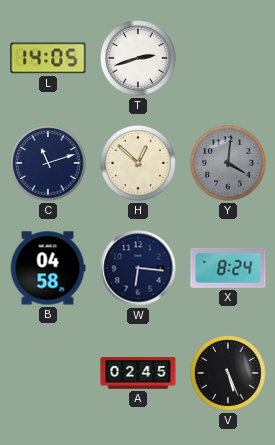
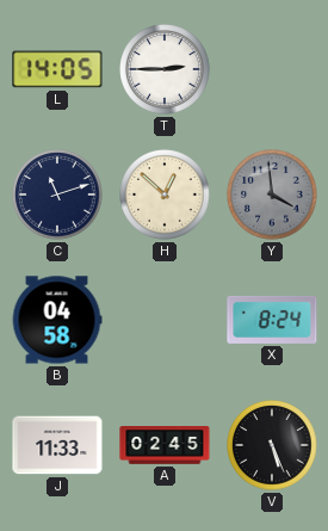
T: 2:42 -> 2:45
Y: 4:01 -> 3:59
W: 6:16 -> none
J: none -> 11:33
